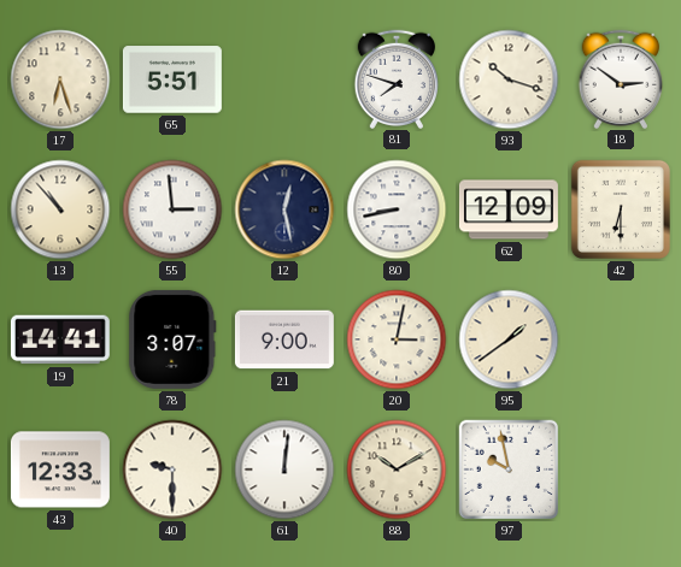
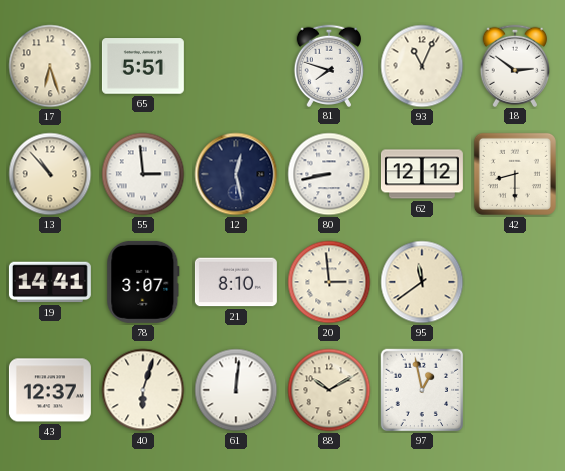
93: 10:18 -> 11:04
62: 12:09 -> 12:12
42: 6:30 -> 8:30
21: 9:00 -> 8:10
20: 3:02 -> 2:59
95: 1:39 -> 11:39
43: 12:33 -> 12:37
40: 9:30 -> 6:03
97: 9:58 -> 12:58
